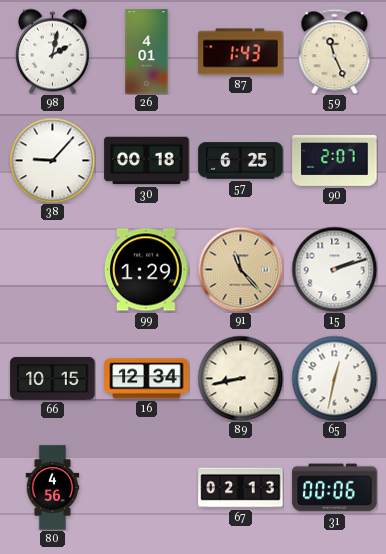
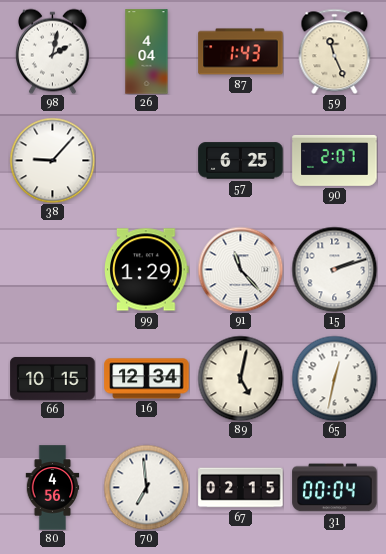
26: 4:01 -> 4:04
30: 00:18 -> none
91 dial: champagne -> white
89: 8:43 -> 5:02
70: none -> 6:59
67: 02:13 -> 02:15
31: 00:06 -> 00:04
